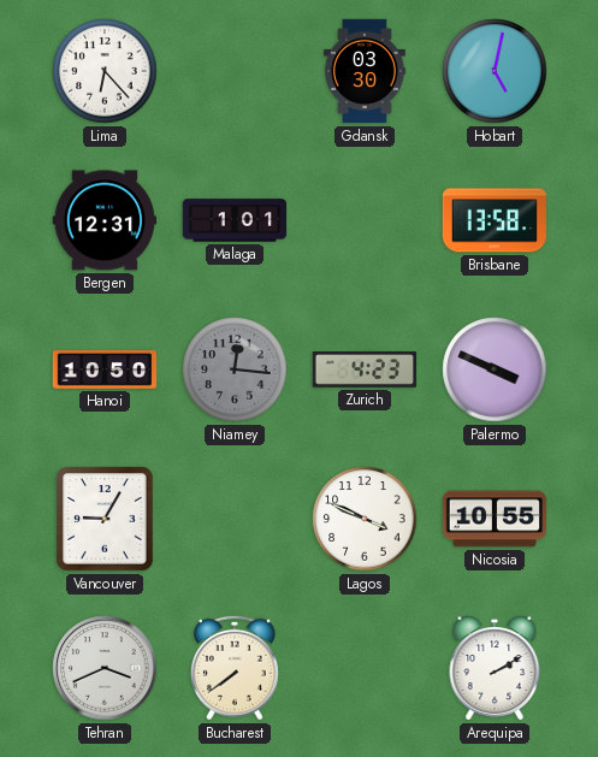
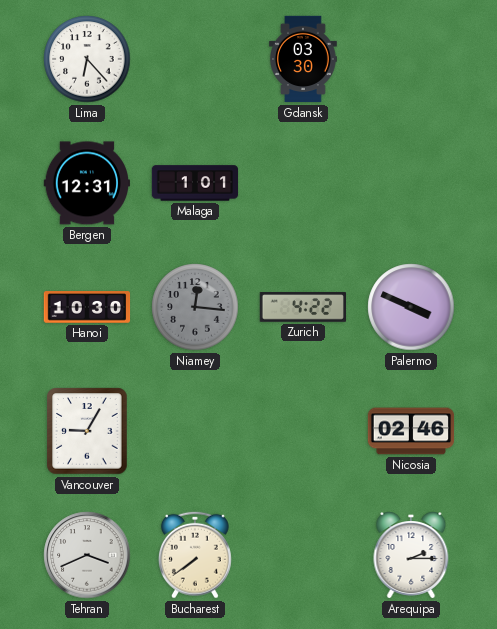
Hobart: 5:02 -> none
Brisbane: 13:58 -> none
Hanoi: 10:50 -> 10:30
Zurich: 4:23 -> 4:22
Lagos: 3:49 -> none
Nicosia: 10:55 -> 02:46
Arequipa: 2:10 -> 2:15
